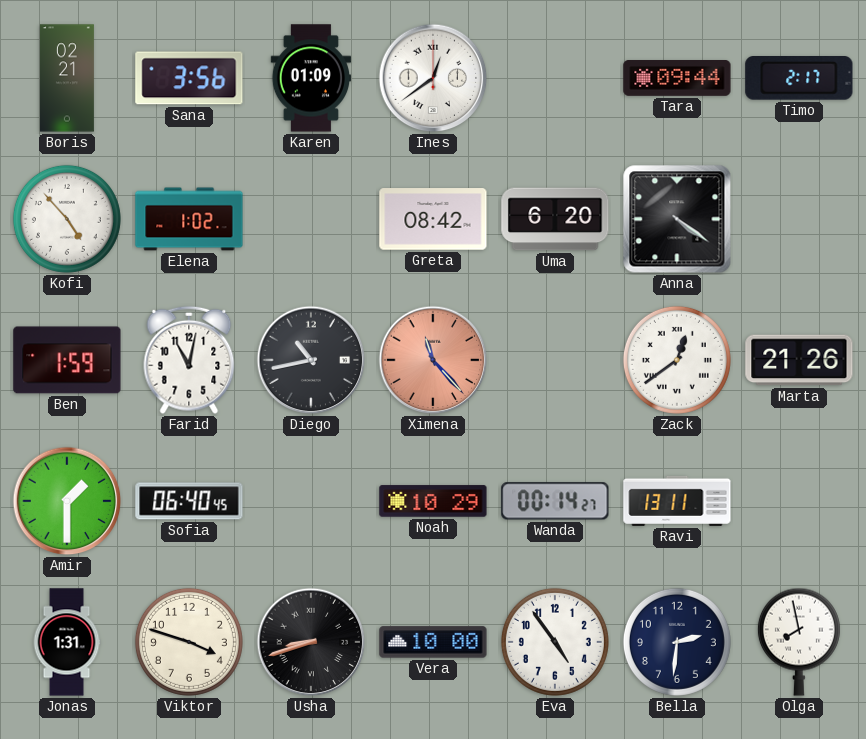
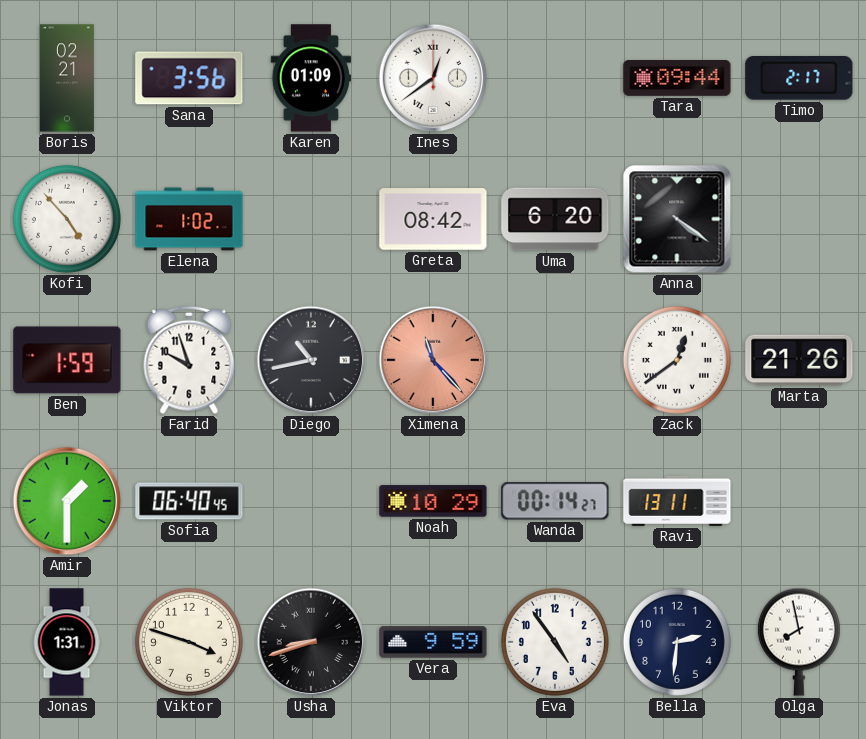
Farid: 11:02 -> 9:57
Vera: 10:00 -> 9:59
